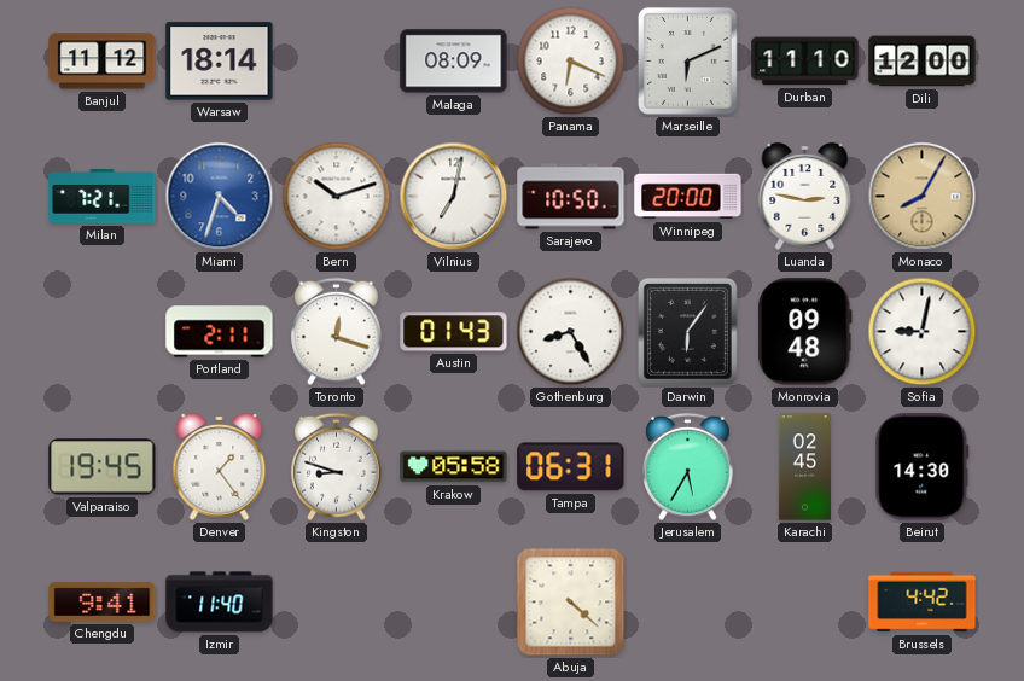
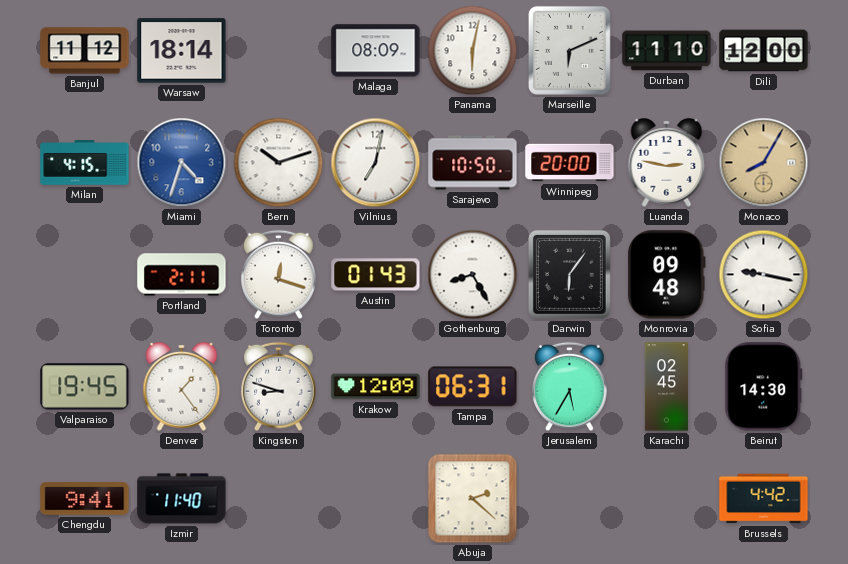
Panama: 6:19 -> 6:02
Milan: 7:21 -> 4:15
Sofia: 9:02 -> 9:17
Krakow: 05:58 -> 12:09
Abuja: 4:22 -> 2:22
